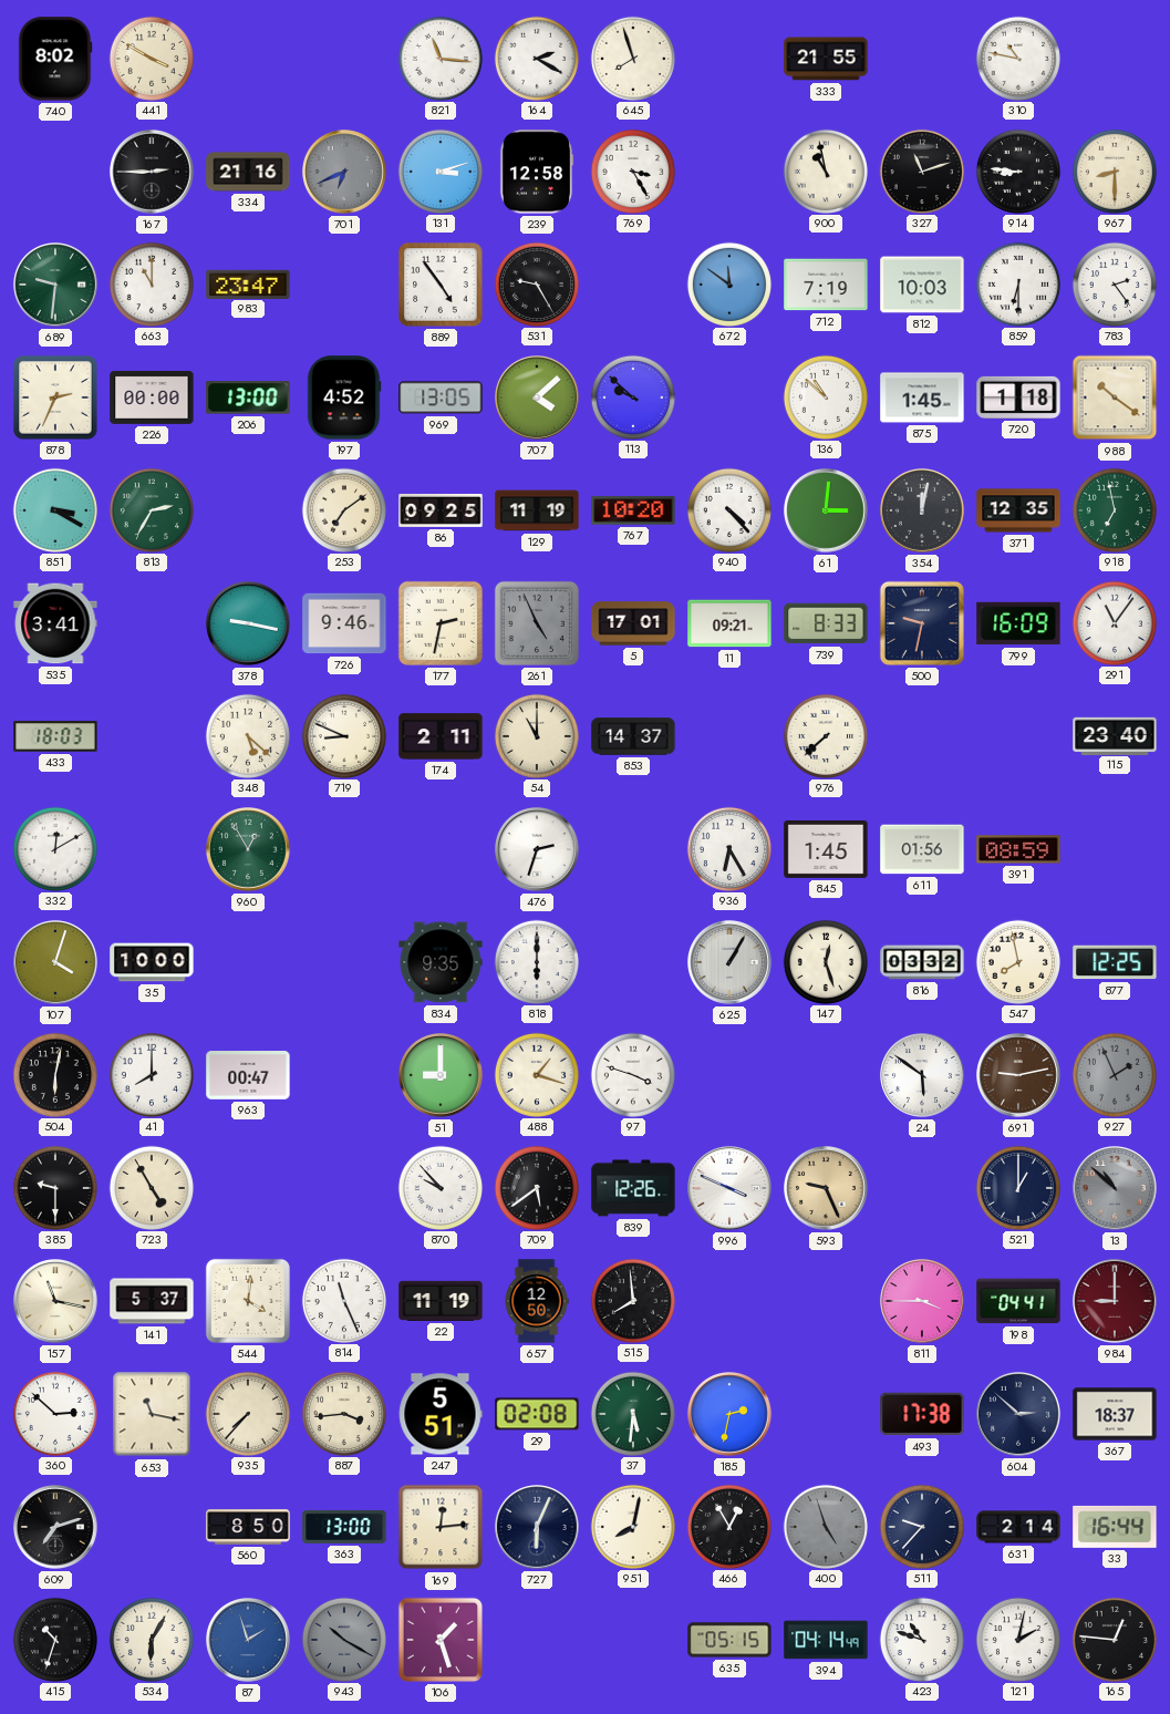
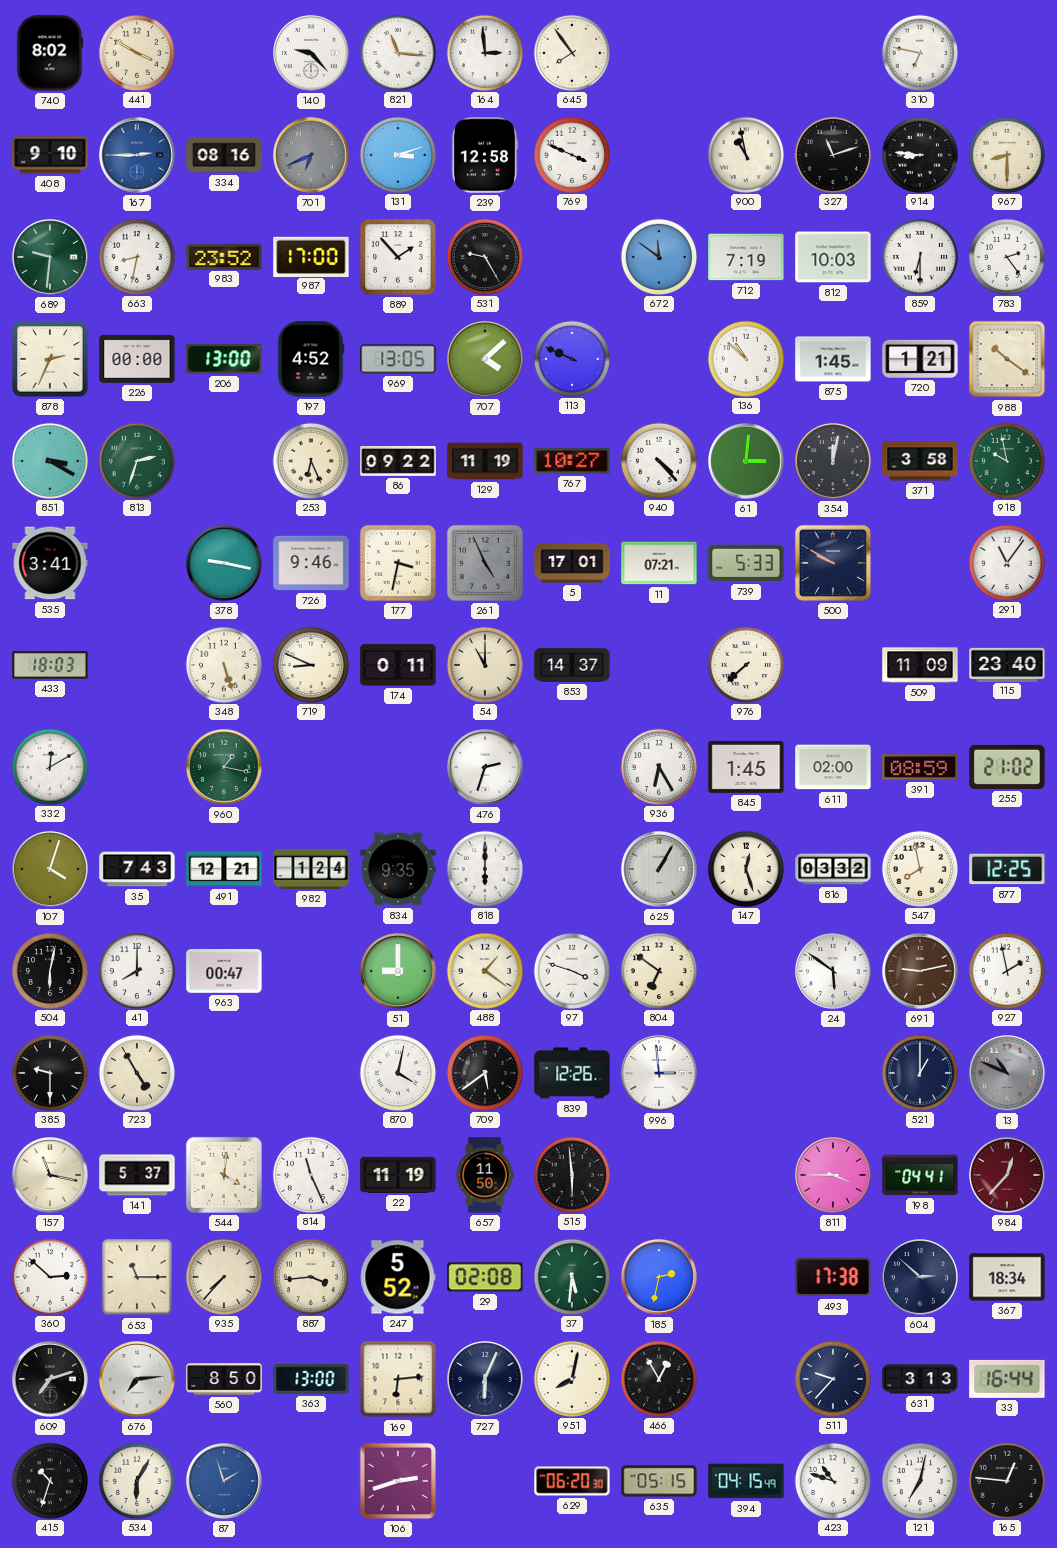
140: none -> 9:23
164: 2:20 -> 2:59
645: 7:57 -> 7:54
333: 21:55 -> none
310: 10:47 -> 6:47
408: none -> 9:10
167 dial: black -> blue
334: 21:16 -> 08:16
769: 3:25 -> 3:49
663: 11:00 -> 8:32
983: 23:47 -> 23:52
987: none -> 17:00
889: 4:54 -> 1:53
113: 9:52 -> 9:49
720: 1:18 -> 1:21
813: 2:35 -> 2:33
253: 7:09 -> 6:26
86: 09:25 -> 09:22
767: 10:20 -> 10:27
371: 12:35 -> 3:58
918: 6:58 -> 9:58
177: 2:32 -> 3:32
11: 09:21 -> 07:21
739: 8:33 -> 5:33
500: 9:32 -> 9:50
799: 16:09 -> none
348: 5:22 -> 5:27
174: 2:11 -> 0:11
509: none -> 11:09
960: 12:55 -> 1:17
611: 01:56 -> 02:00
255: none -> 21:02
35: 10:00 -> 7:43
491: none -> 12:21
982: none -> 1:24
488: 1:18 -> 1:21
804: none -> 6:51
927: 1:56 -> 1:58
927 dial: grey -> white
870: 9:53 -> 4:02
996: 3:49 -> 2:59
593: 9:26 -> none
13: 10:52 -> 10:49
657: 12:50 -> 11:50
515: 7:59 -> 5:59
984: 9:00 -> 12:37
653: 11:17 -> 11:15
247: 5:51 -> 5:52
367: 18:37 -> 18:34
676: none -> 7:14
169: 12:14 -> 6:14
400: 4:57 -> none
631: 2:14 -> 3:13
943: 10:20 -> none
106: 1:27 -> 2:42
629: none -> 06:20
394: 04:14 -> 04:15
121: 2:02 -> 7:02
